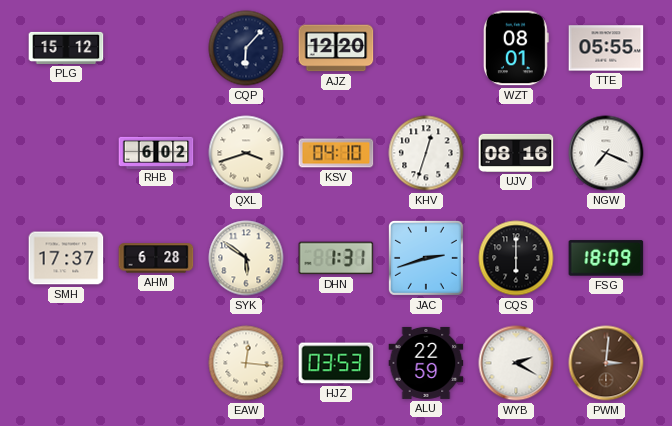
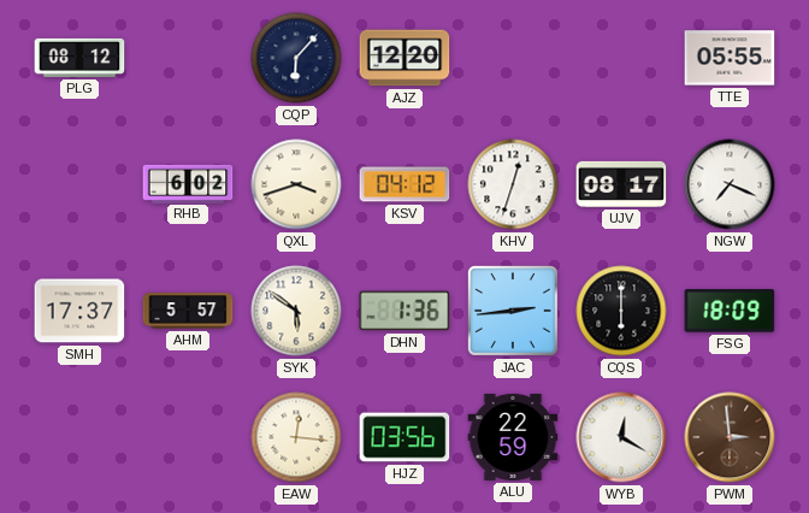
PLG: 15:12 -> 08:12
WZT: 08:01 -> none
KSV: 04:10 -> 04:12
UJV: 08:16 -> 08:17
AHM: 6:28 -> 5:57
DHN: 1:31 -> 1:36
JAC: 2:42 -> 2:44
HJZ: 03:53 -> 03:56
WYB: 2:20 -> 12:20
PWM: 3:01 -> 2:59
